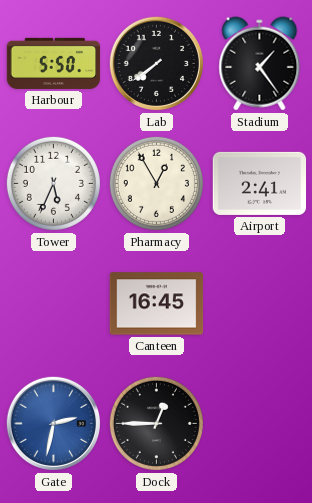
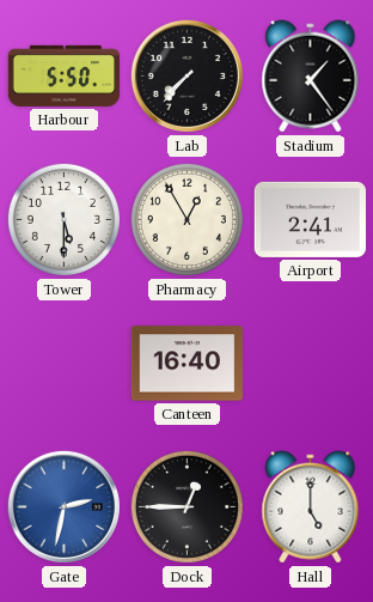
Lab: 7:39 -> 7:37
Tower: 5:34 -> 5:30
Canteen: 16:45 -> 16:40
Hall: none -> 5:00
